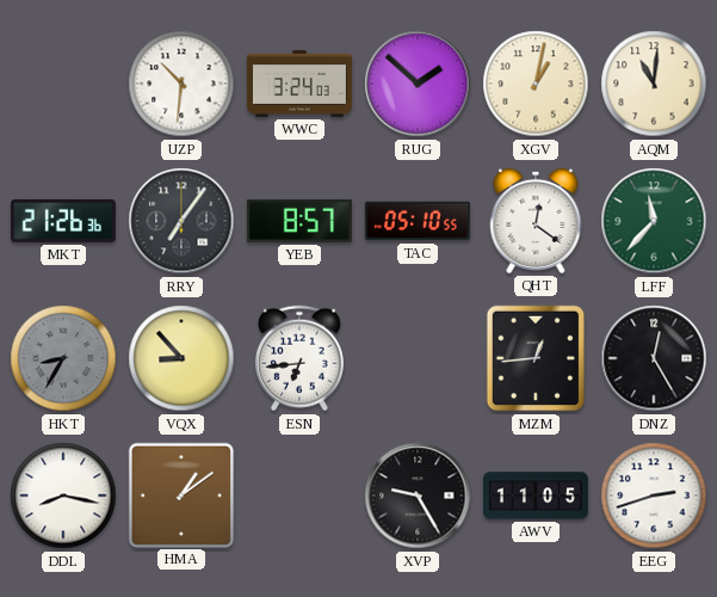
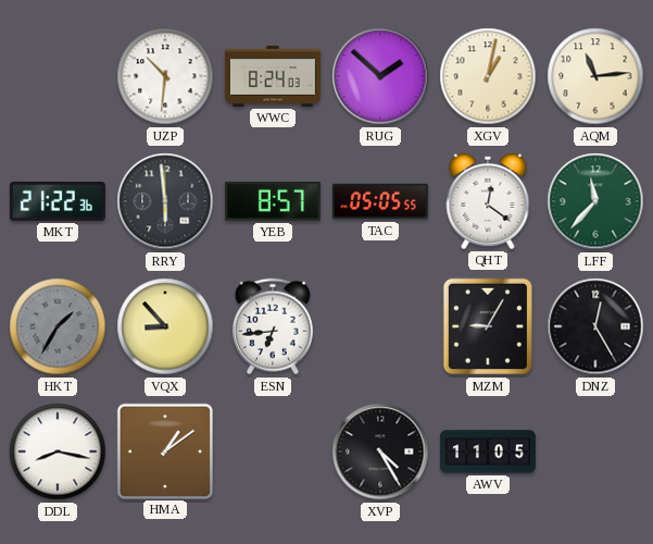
WWC: 3:24 -> 8:24
AQM: 11:01 -> 11:14
MKT: 21:26 -> 21:22
RRY: 7:06 -> 5:59
TAC: 05:10 -> 05:05
HKT: 8:35 -> 1:35
MZM: 12:44 -> 9:05
XVP: 9:25 -> 4:25
EEG: 2:42 -> none
